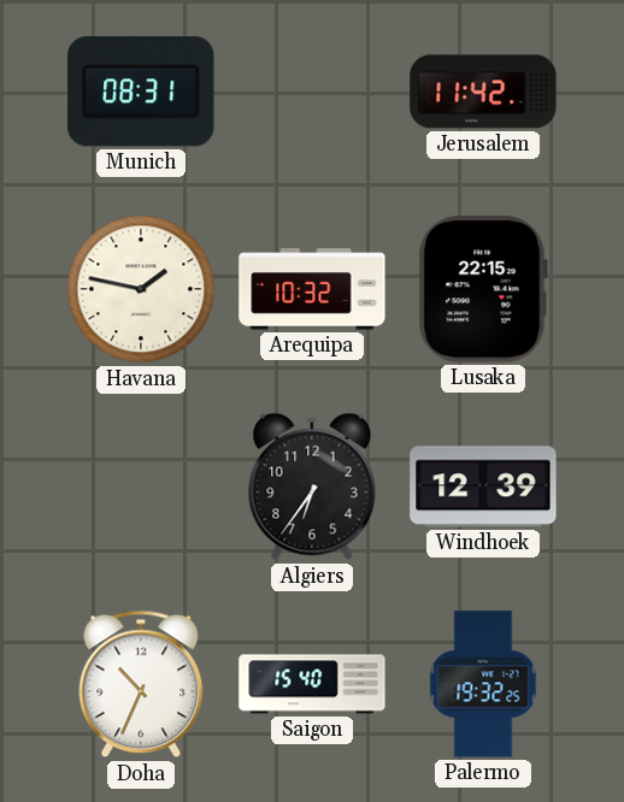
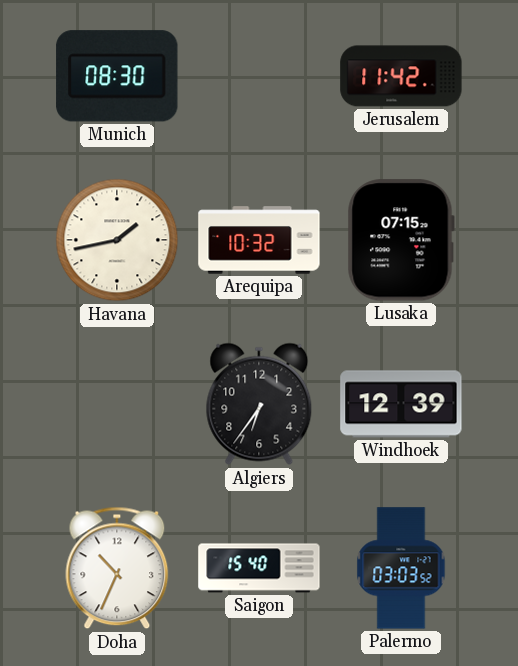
Munich: 08:31 -> 08:30
Havana: 1:47 -> 1:43
Lusaka: 22:15 -> 07:15
Palermo: 19:32 -> 03:03
